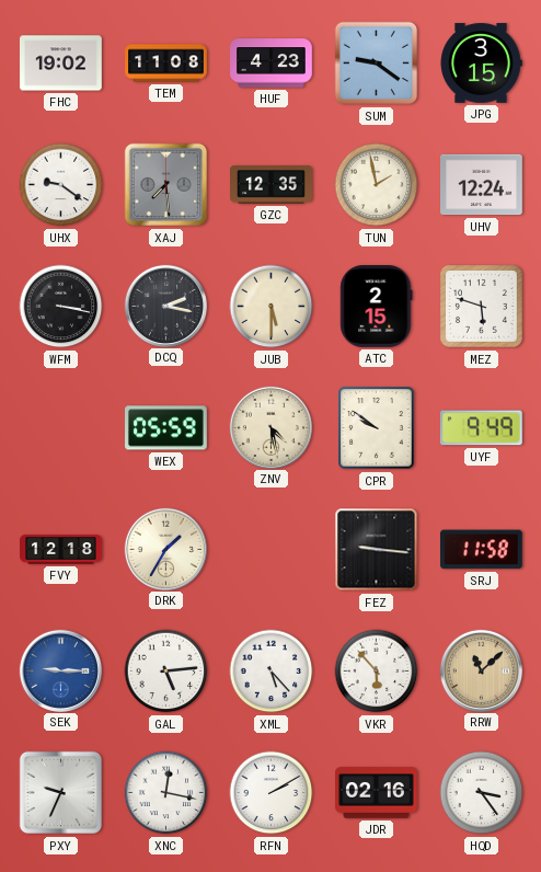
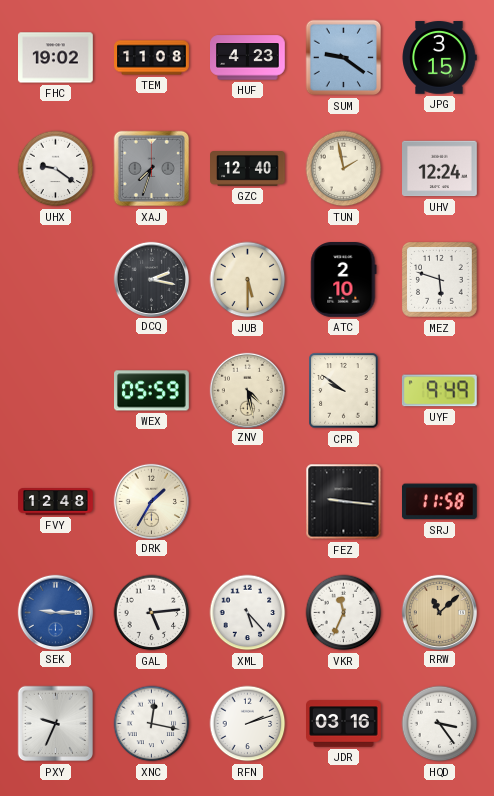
XAJ: 7:29 -> 7:33
GZC: 12:35 -> 12:40
WFM: 3:17 -> none
ATC: 2:15 -> 2:10
FVY: 12:18 -> 12:48
VKR: 5:53 -> 11:34
RFN: 2:10 -> 2:12
JDR: 02:16 -> 03:16
